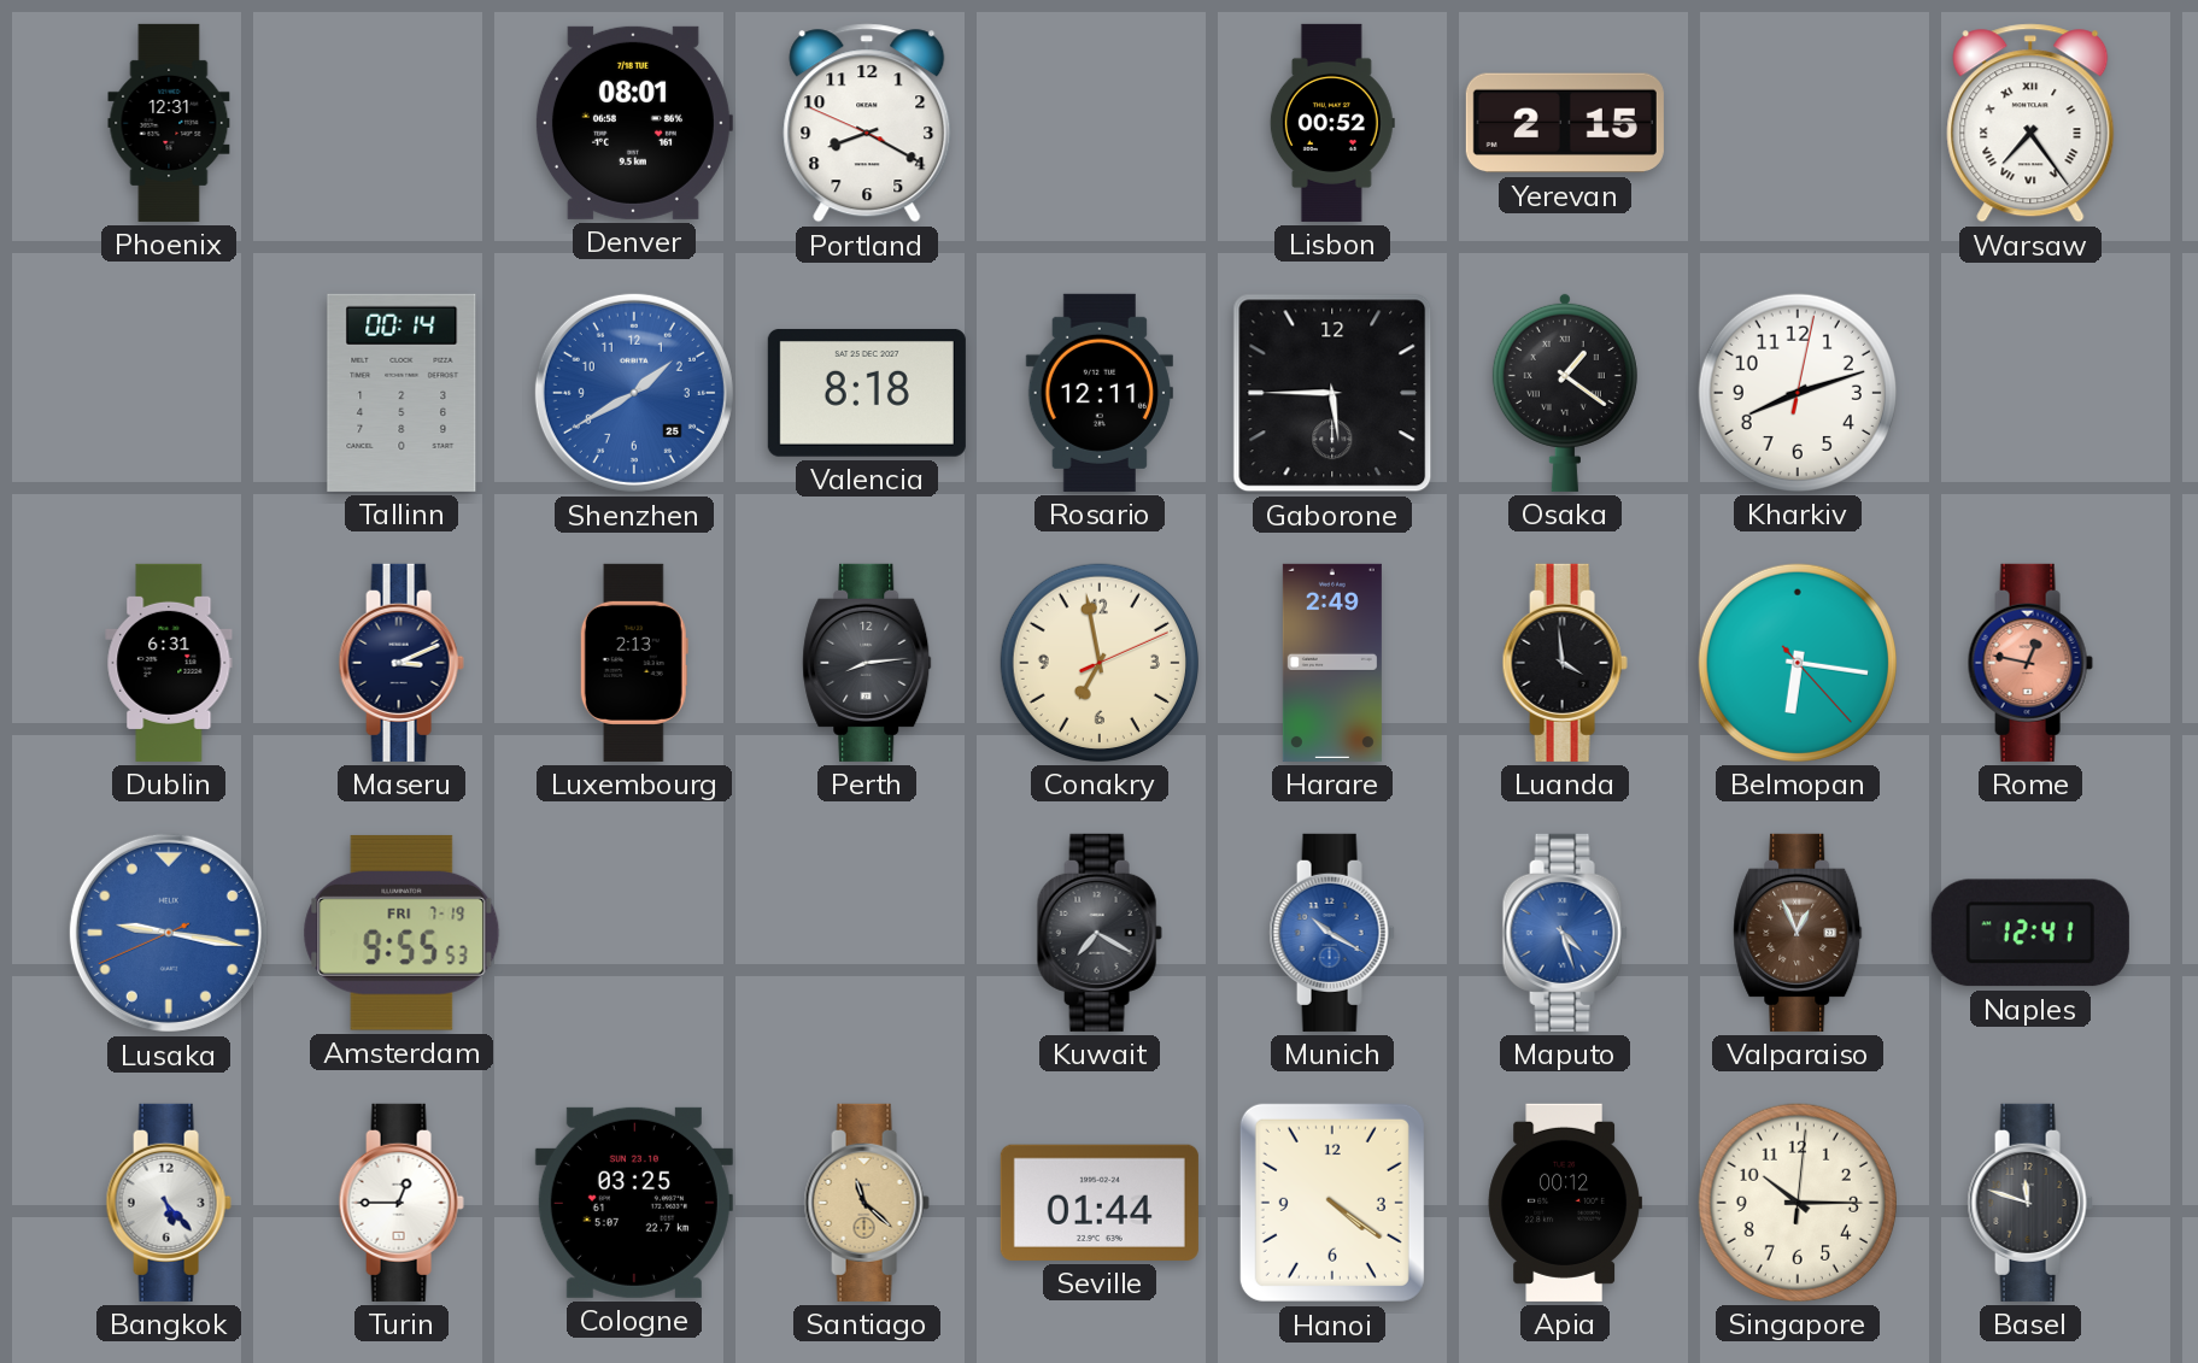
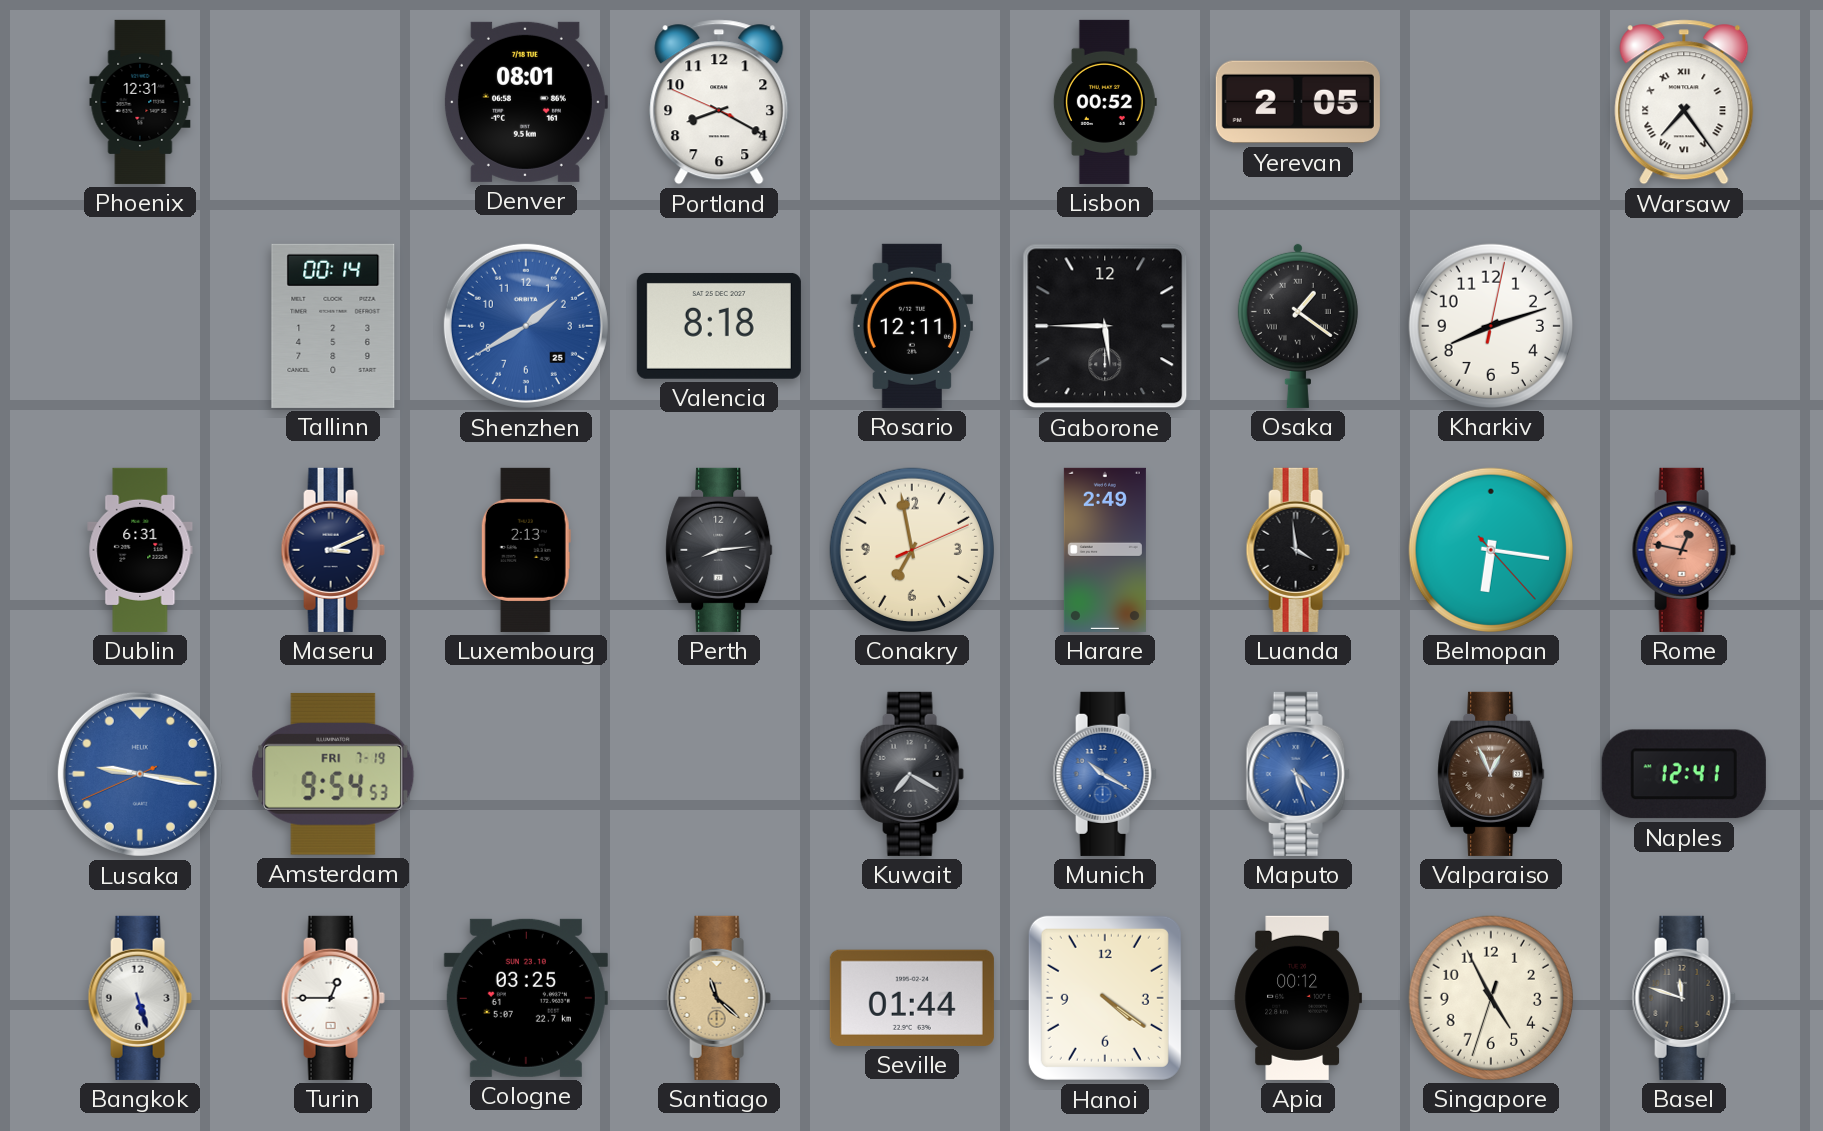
Yerevan: 2:15 -> 2:05
Amsterdam: 9:55 -> 9:54
Bangkok: 5:23 -> 5:27
Singapore: 10:15 -> 4:55
